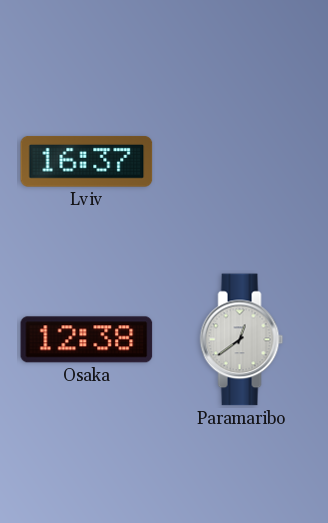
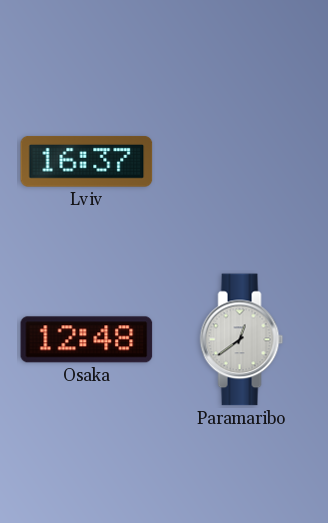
Osaka: 12:38 -> 12:48
